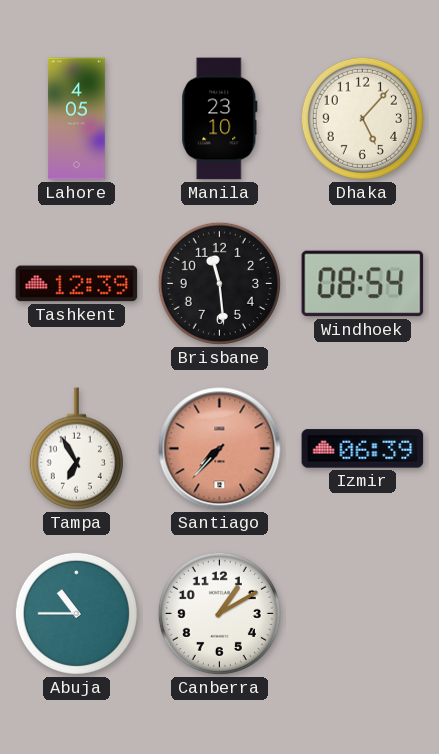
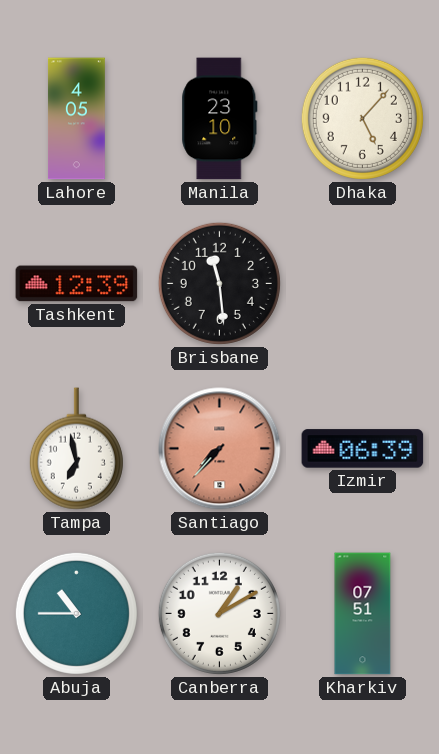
Windhoek: 08:54 -> none
Tampa: 6:55 -> 6:58
Kharkiv: none -> 07:51
